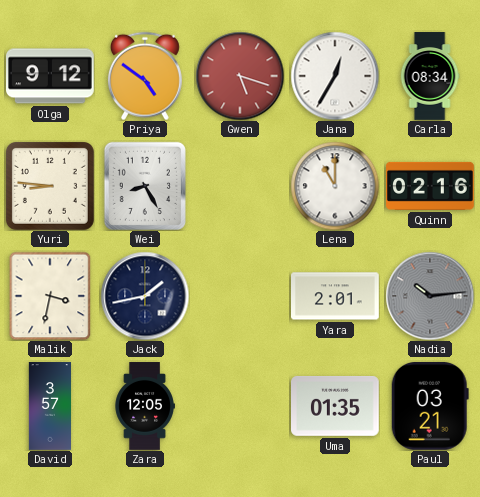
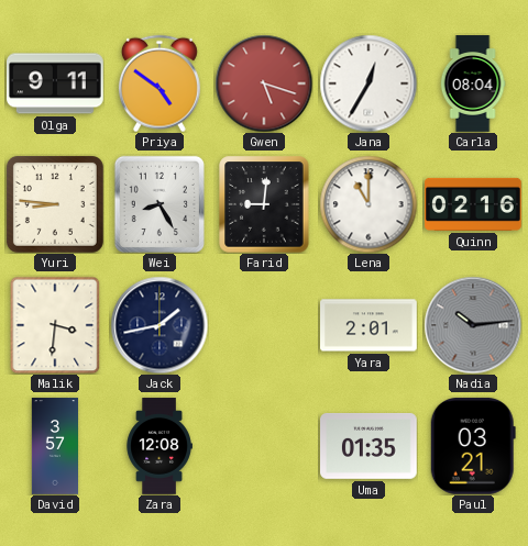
Olga: 9:12 -> 9:11
Carla: 08:34 -> 08:04
Farid: none -> 9:01
Malik: 3:32 -> 3:31
Zara: 12:05 -> 12:08
